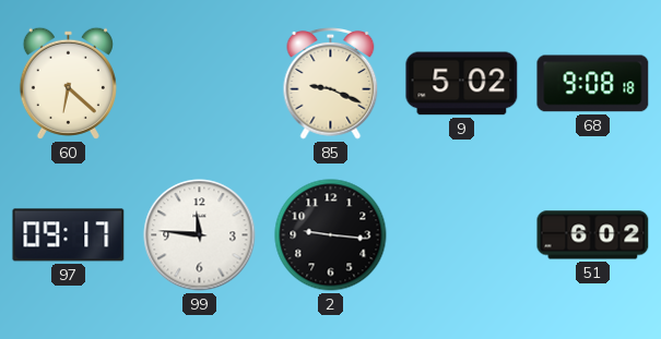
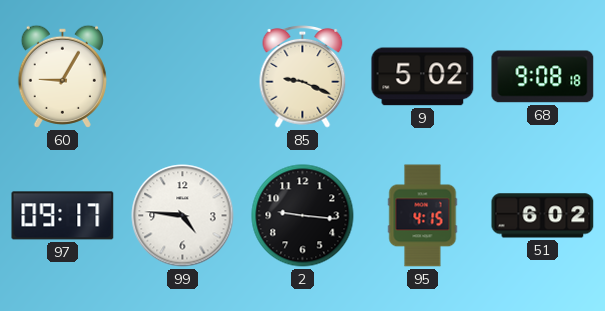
60: 6:22 -> 9:05
99: 11:46 -> 4:46
95: none -> 4:15
